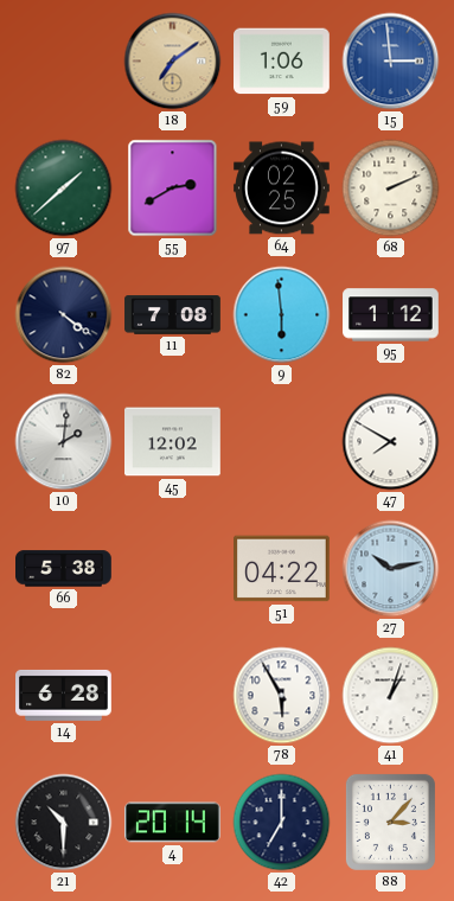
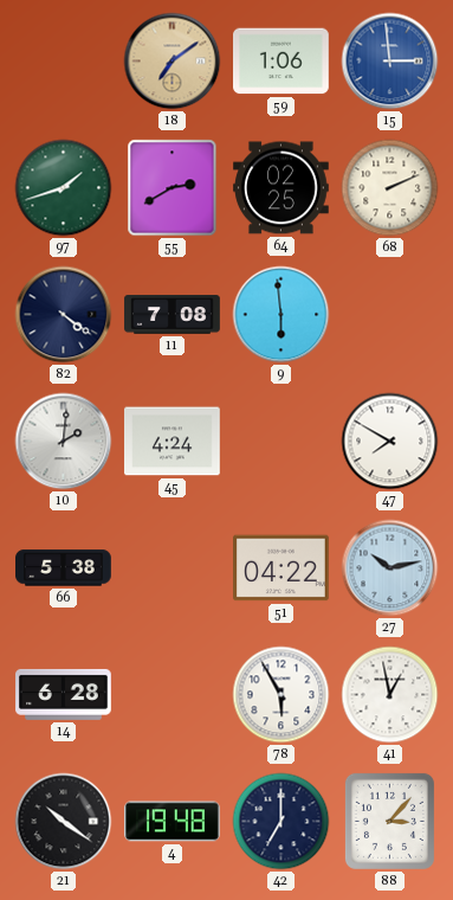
97: 1:38 -> 1:42
95: 1:12 -> none
45: 12:02 -> 4:24
41: 1:03 -> 12:58
21: 10:30 -> 10:21
4: 20:14 -> 19:48
